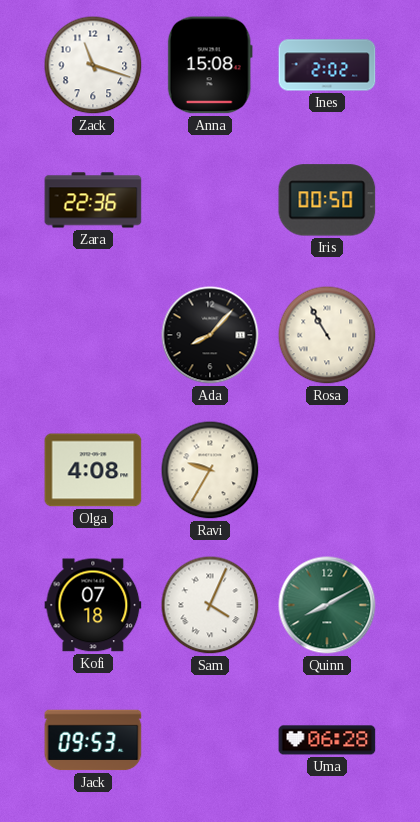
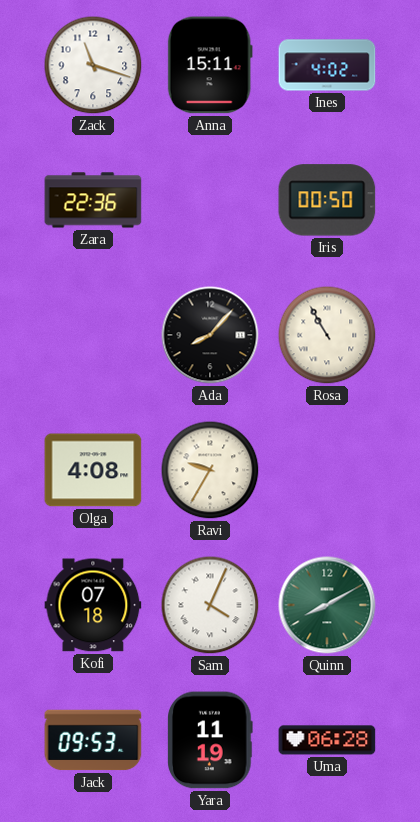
Anna: 15:08 -> 15:11
Ines: 2:02 -> 4:02
Yara: none -> 11:19
